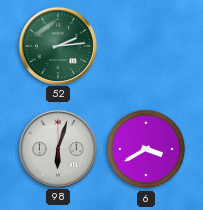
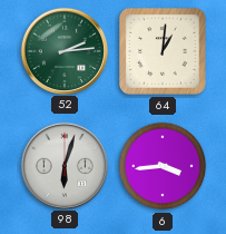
64: none -> 1:01
6: 3:40 -> 3:44
